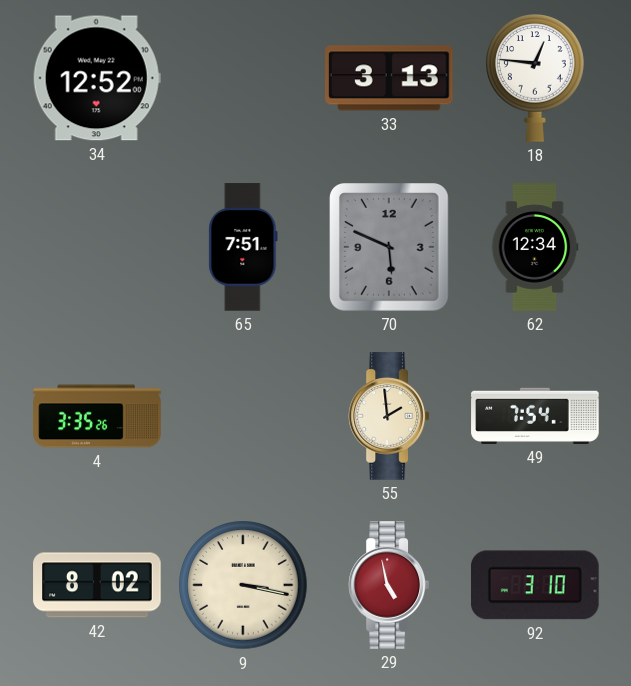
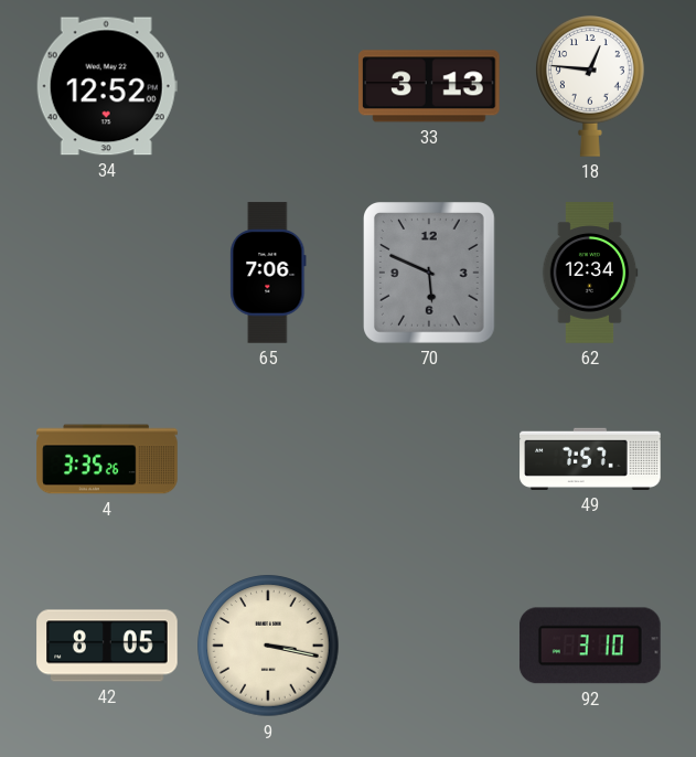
65: 7:51 -> 7:06
55: 1:59 -> none
49: 7:54 -> 7:57
42: 8:02 -> 8:05
29: 4:58 -> none
